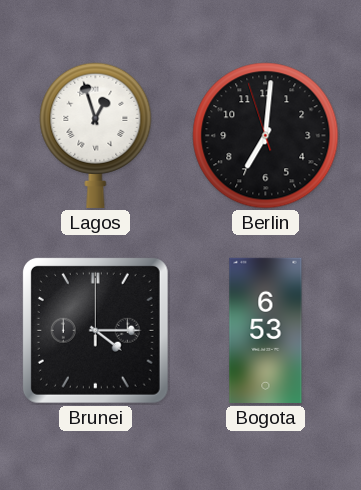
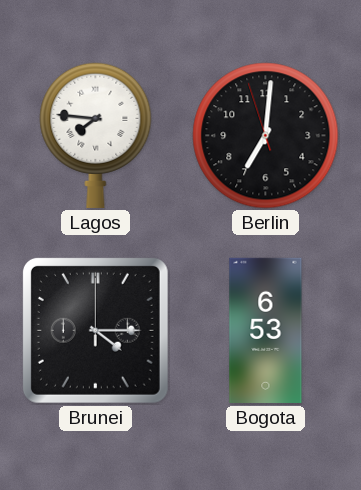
Lagos: 12:57 -> 7:46
